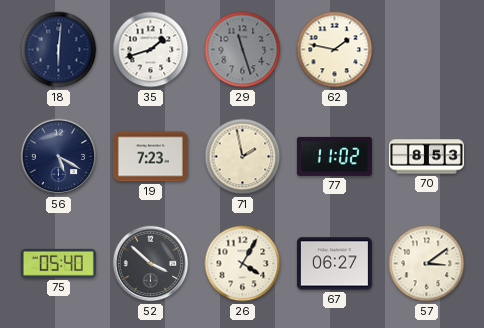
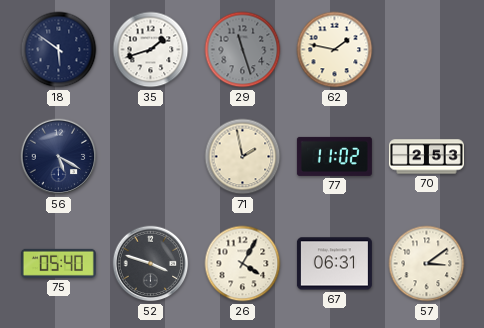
18: 6:01 -> 5:51
19: 7:23 -> none
70: 8:53 -> 2:53
52: 3:52 -> 3:48
67: 06:27 -> 06:31
